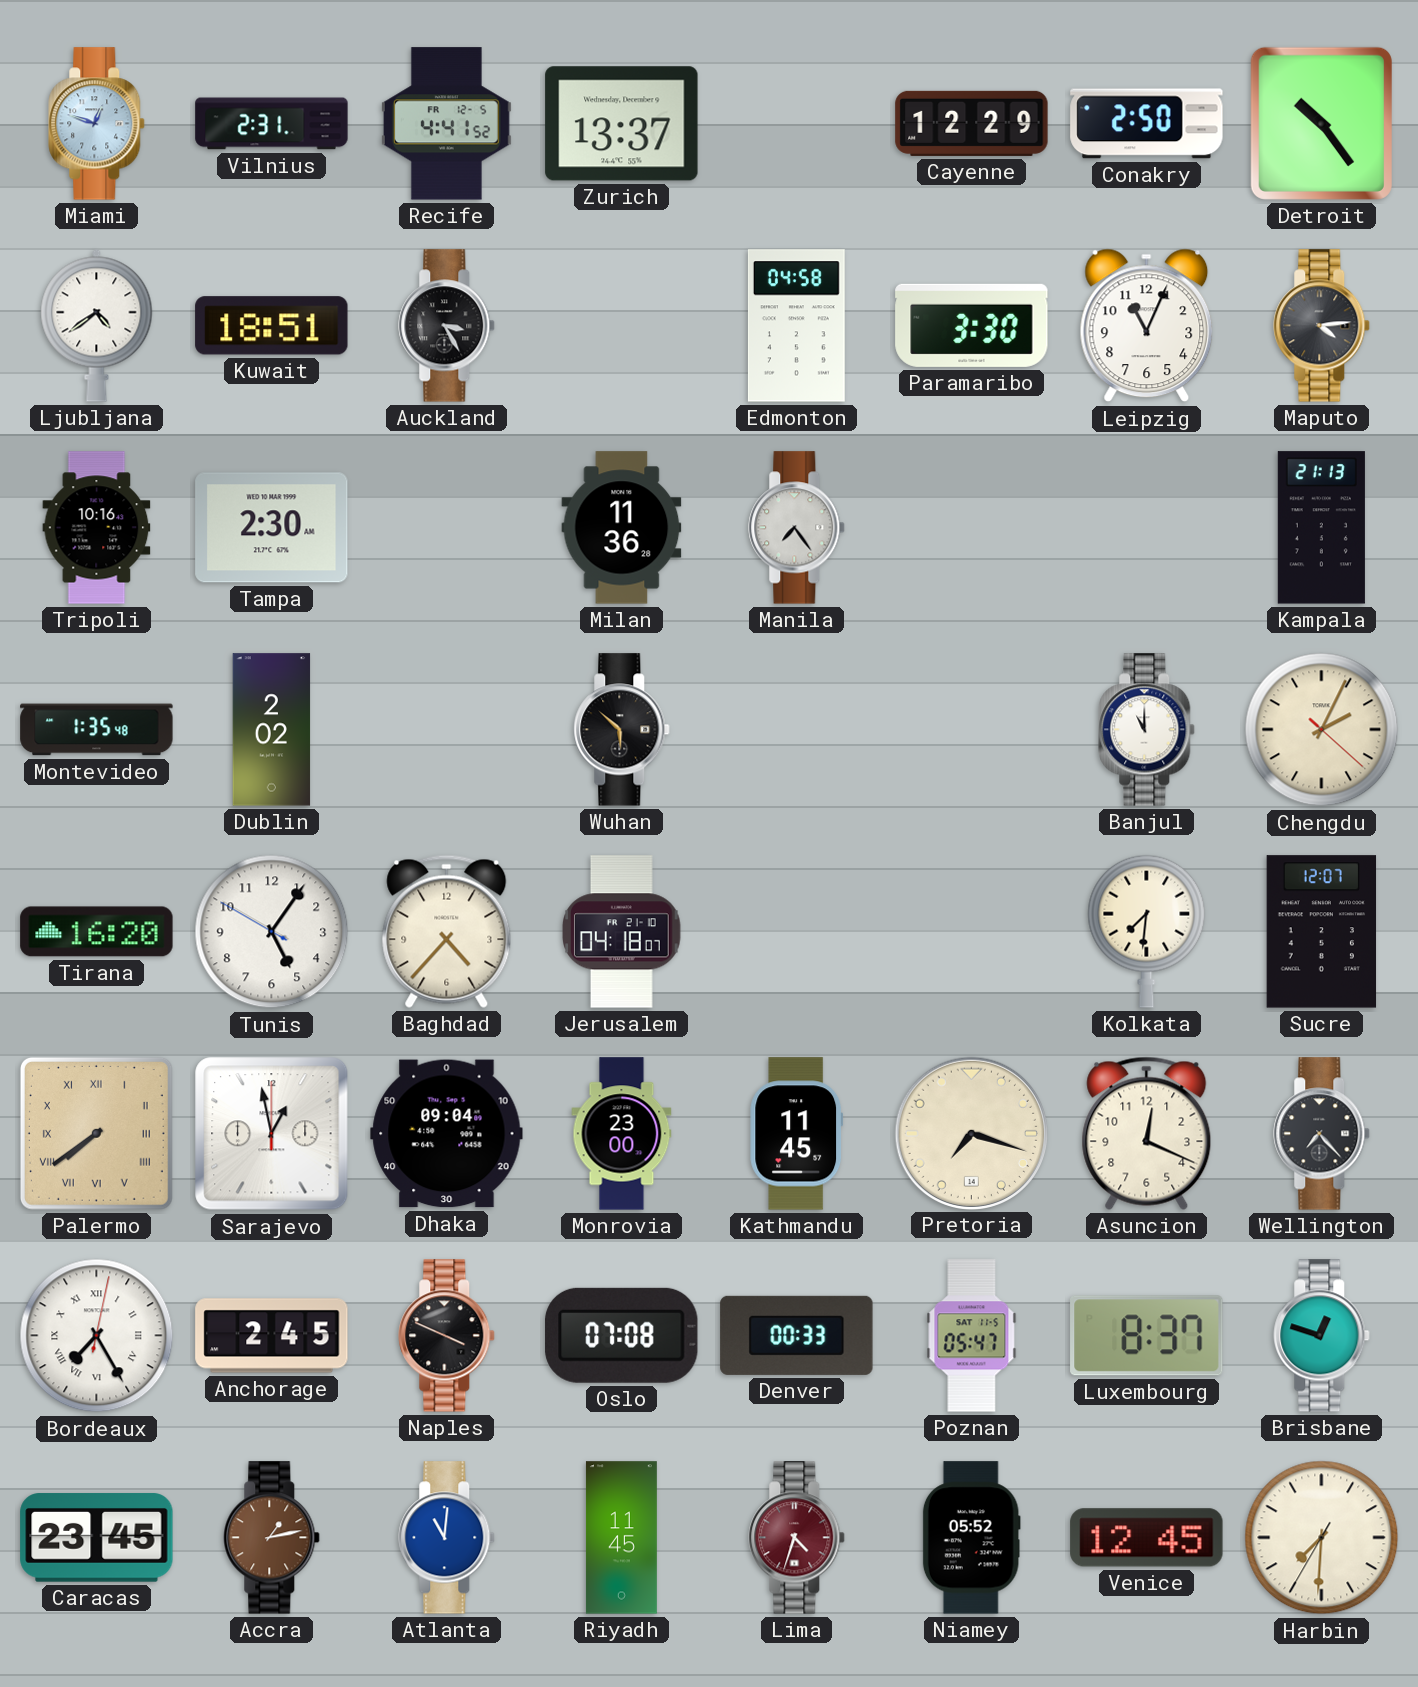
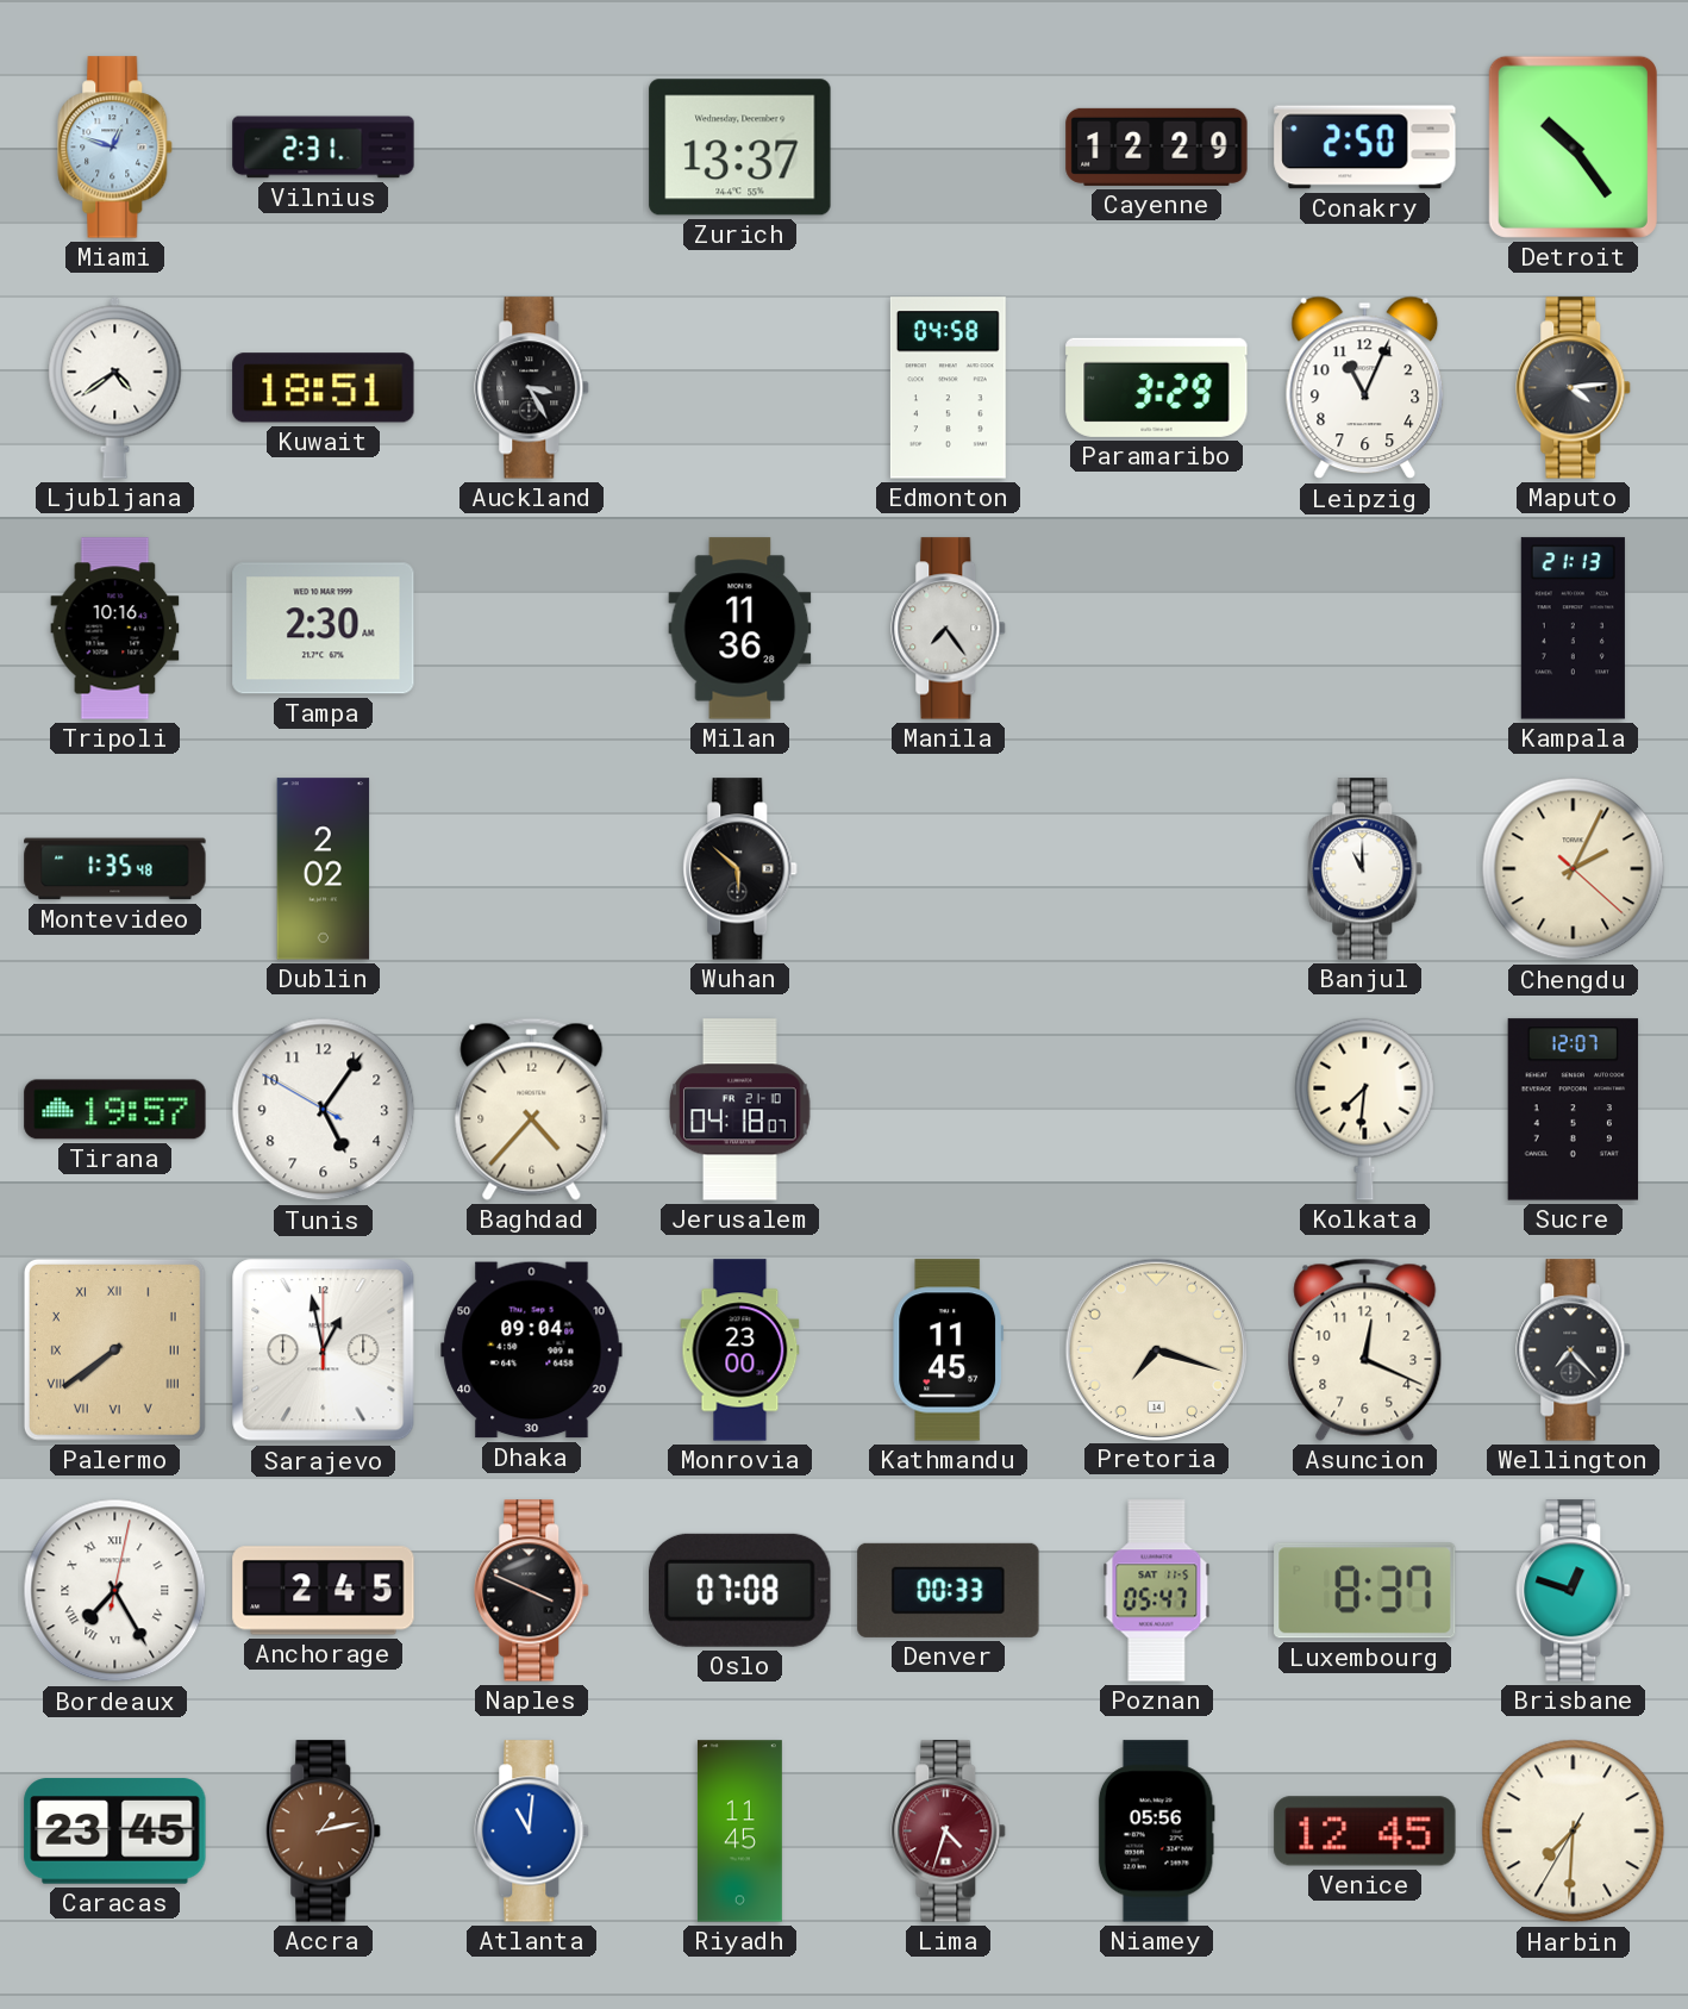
Recife: 4:41 -> none
Paramaribo: 3:30 -> 3:29
Tirana: 16:20 -> 19:57
Niamey: 05:52 -> 05:56
